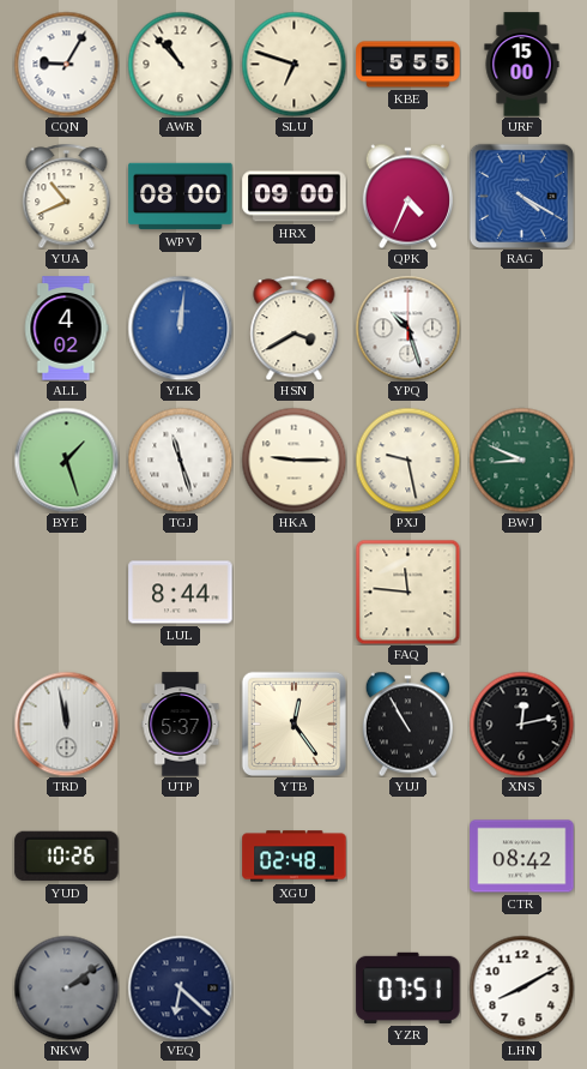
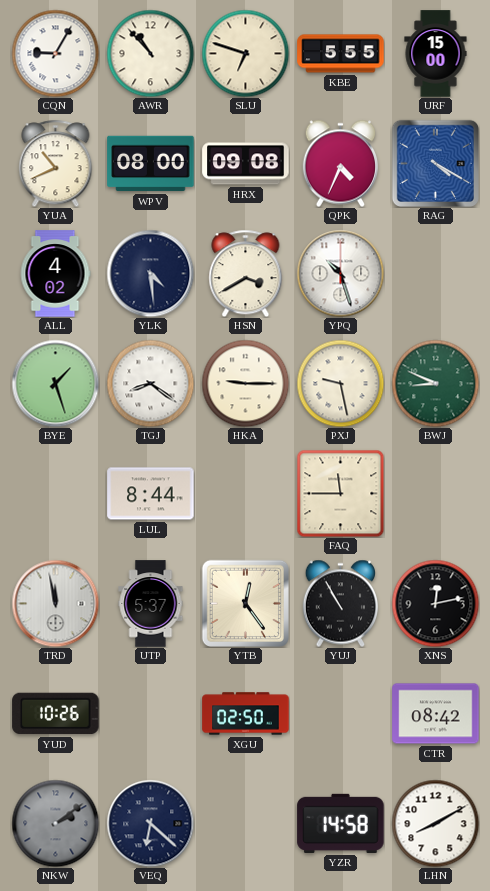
HRX: 09:00 -> 09:08
YLK: 12:01 -> 4:29
YLK dial: blue -> navy
TGJ: 11:27 -> 8:21
FAQ: 11:46 -> 11:45
XGU: 02:48 -> 02:50
YZR: 07:51 -> 14:58
